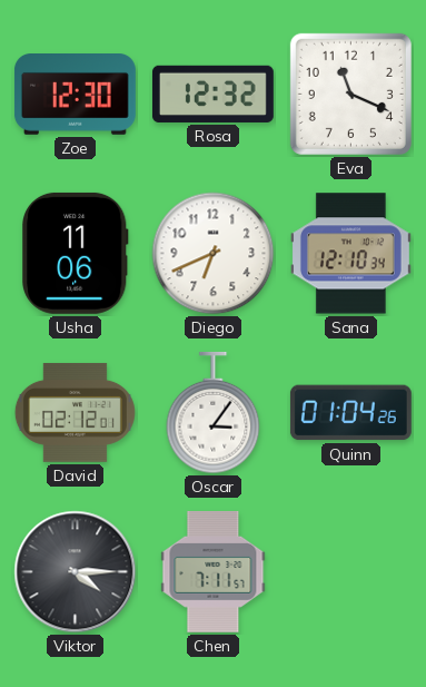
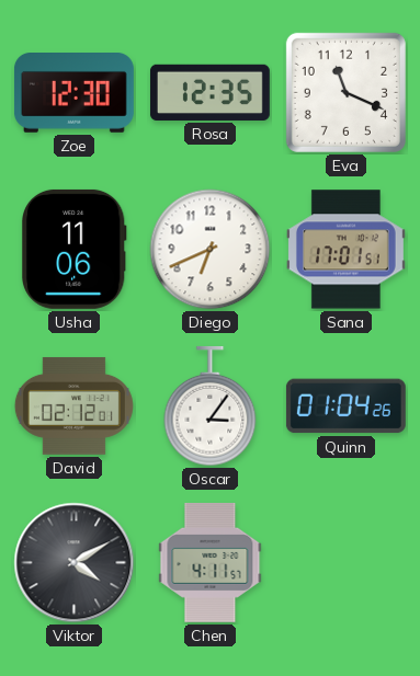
Rosa: 12:32 -> 12:35
Sana: 12:10 -> 17:01
Viktor: 4:15 -> 4:10
Chen: 7:11 -> 4:11
